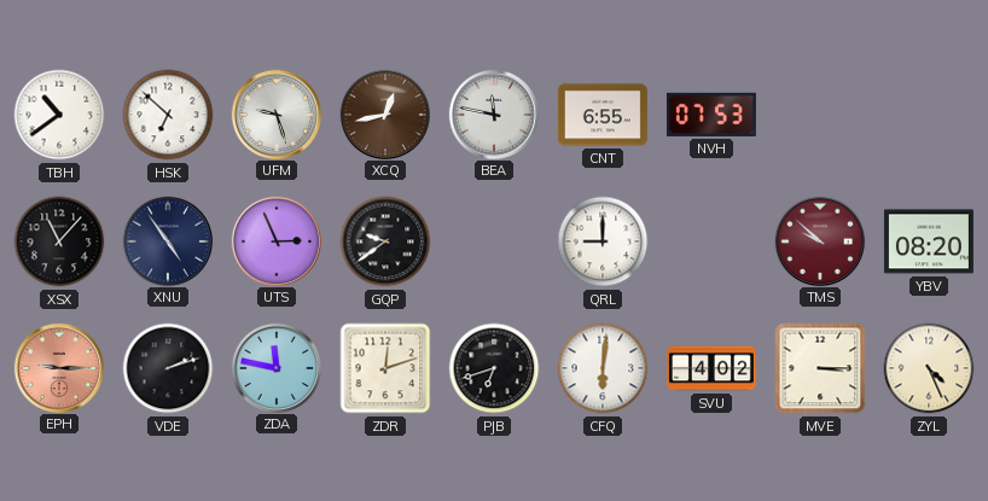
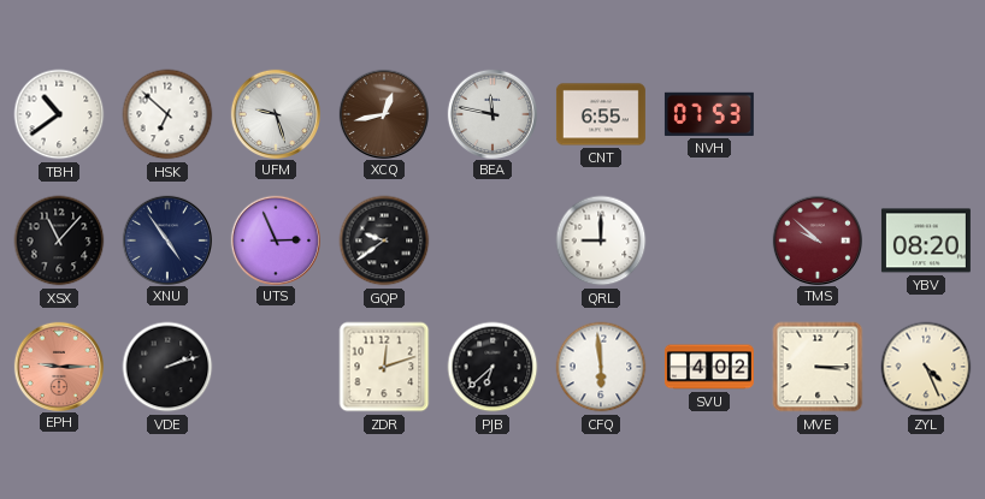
ZDA: 11:47 -> none
PJB: 6:42 -> 6:38
CFQ: 6:01 -> 5:59
